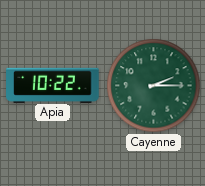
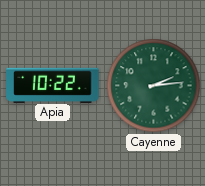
Cayenne: 2:15 -> 2:14
